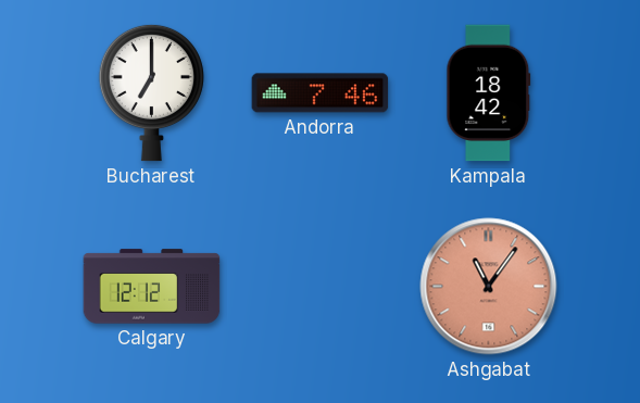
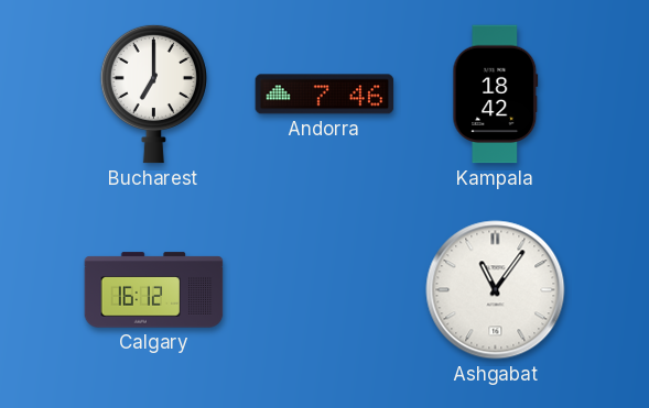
Calgary: 12:12 -> 16:12
Ashgabat dial: salmon -> white
